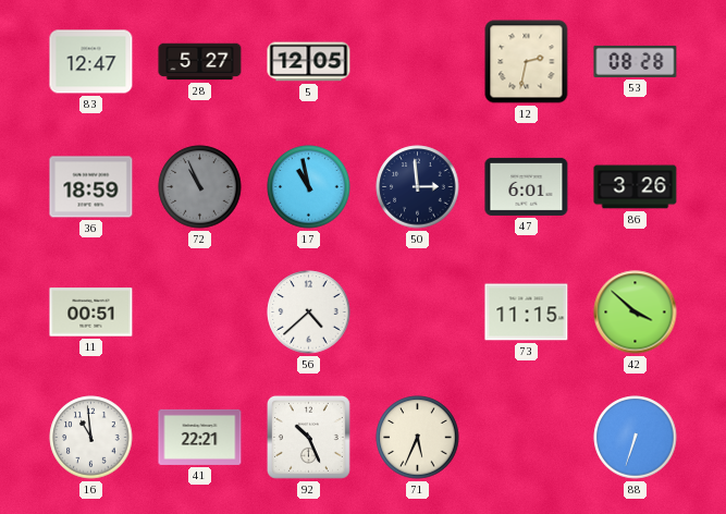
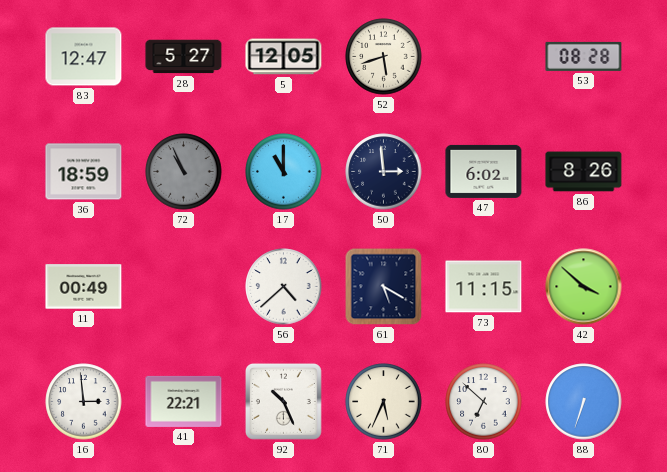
52: none -> 5:42
12: 2:32 -> none
17: 10:58 -> 11:00
47: 6:01 -> 6:02
86: 3:26 -> 8:26
11: 00:51 -> 00:49
61: none -> 5:20
16: 10:59 -> 2:59
80: none -> 6:52
